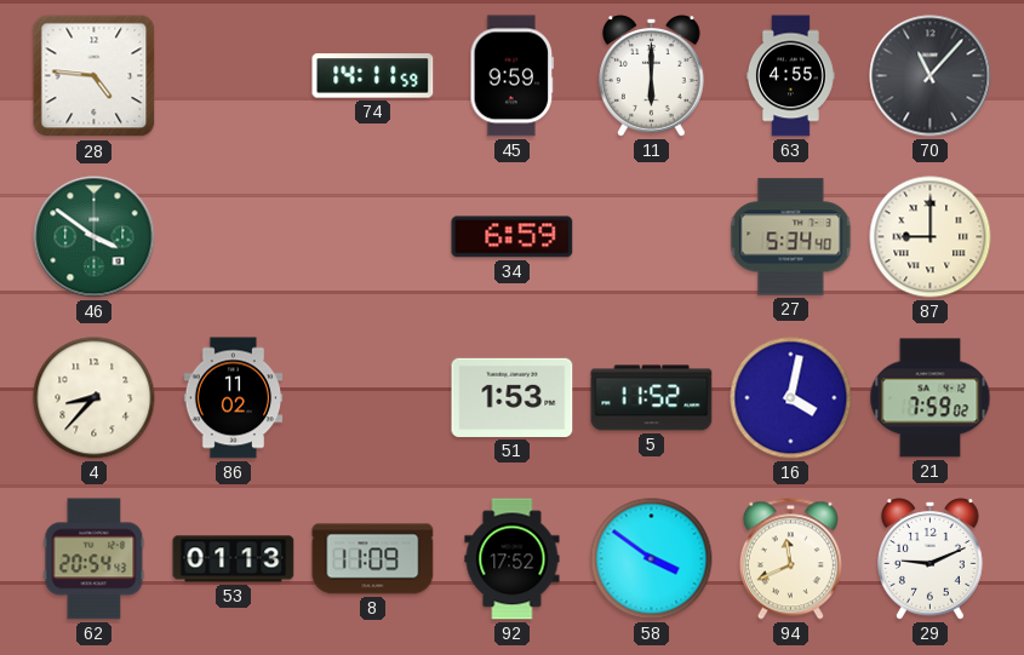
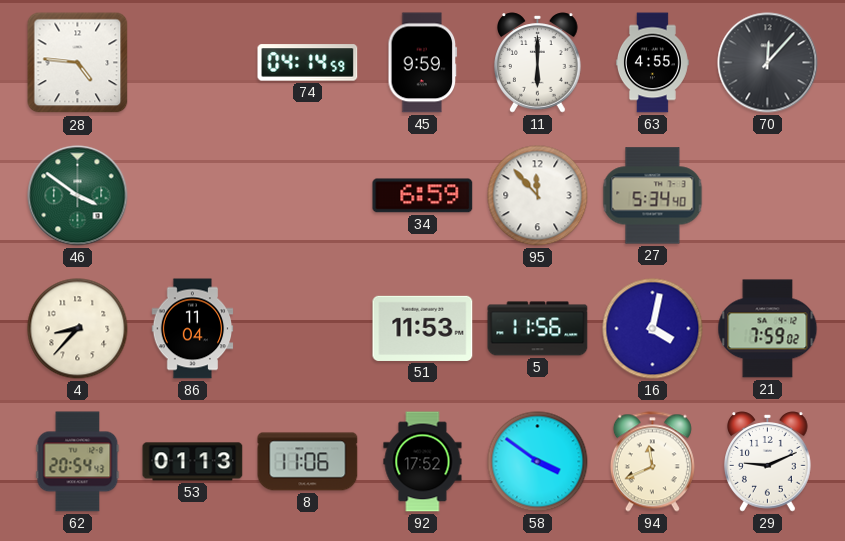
74: 14:11 -> 04:14
70: 11:07 -> 12:07
95: none -> 11:53
87: 9:00 -> none
86: 11:02 -> 11:04
51: 1:53 -> 11:53
5: 11:52 -> 11:56
8: 11:09 -> 11:06
